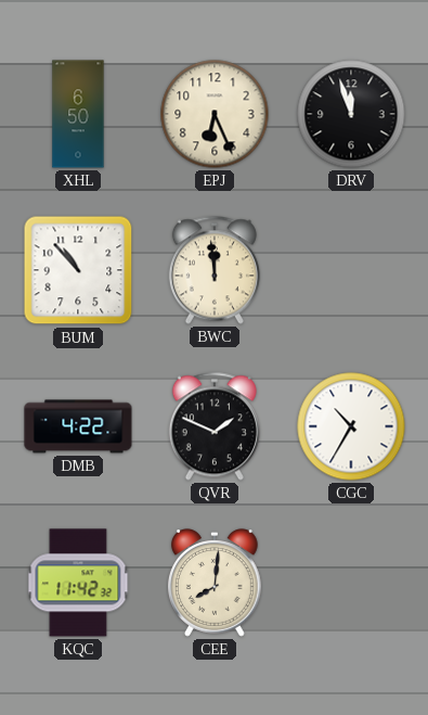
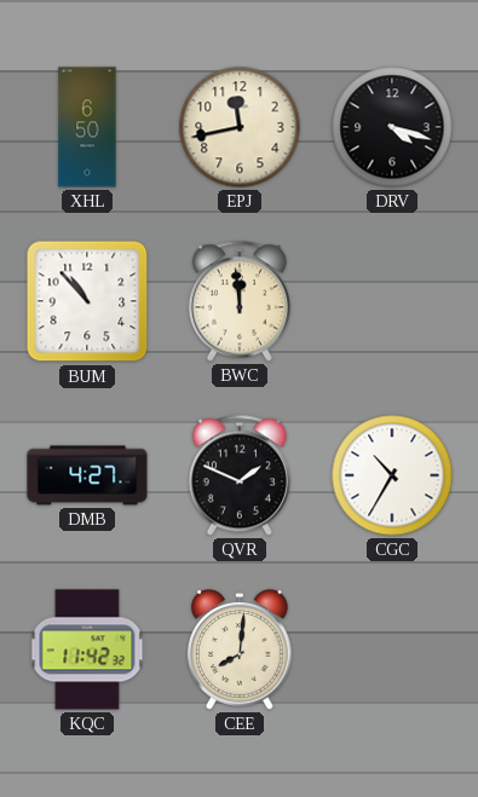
EPJ: 6:26 -> 11:43
DRV: 11:57 -> 4:18
DMB: 4:22 -> 4:27
